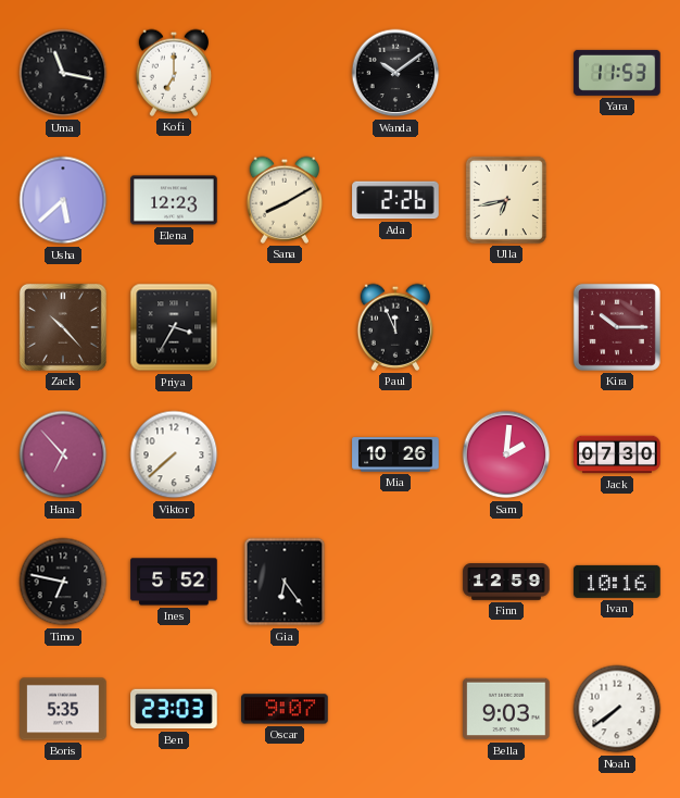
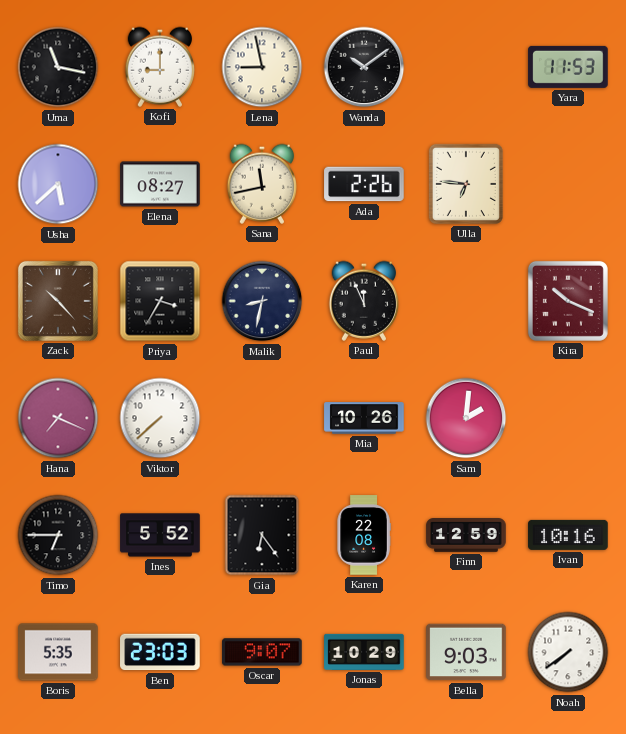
Kofi: 7:00 -> 9:00
Lena: none -> 8:58
Elena: 12:23 -> 08:27
Sana: 8:10 -> 11:43
Ulla: 6:43 -> 6:46
Malik: none -> 8:32
Kira: 10:15 -> 10:19
Hana: 6:53 -> 7:19
Jack: 07:30 -> none
Timo: 6:47 -> 6:45
Karen: none -> 22:08
Jonas: none -> 10:29
